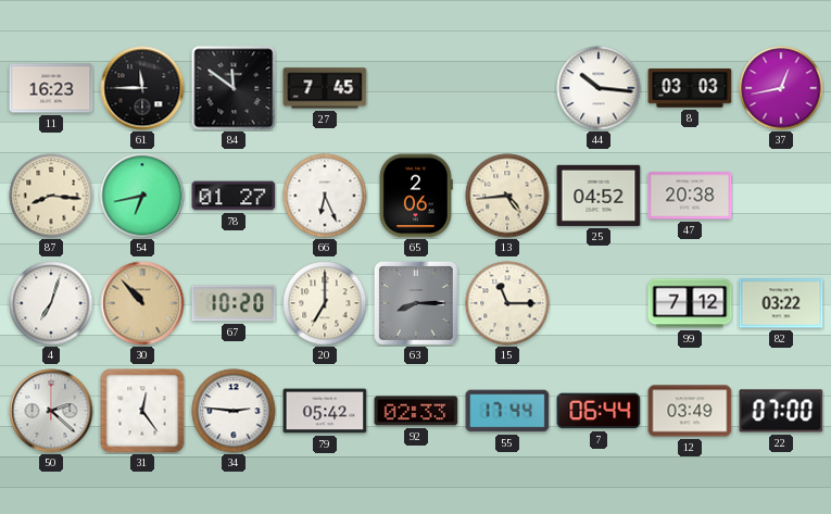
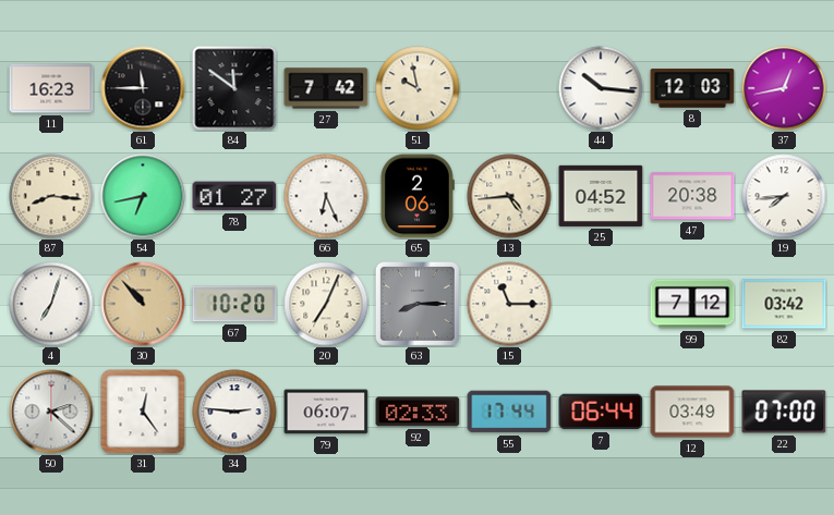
27: 7:45 -> 7:42
51: none -> 9:58
8: 03:03 -> 12:03
19: none -> 7:44
20: 7:00 -> 7:04
82: 03:22 -> 03:42
79: 05:42 -> 06:07
